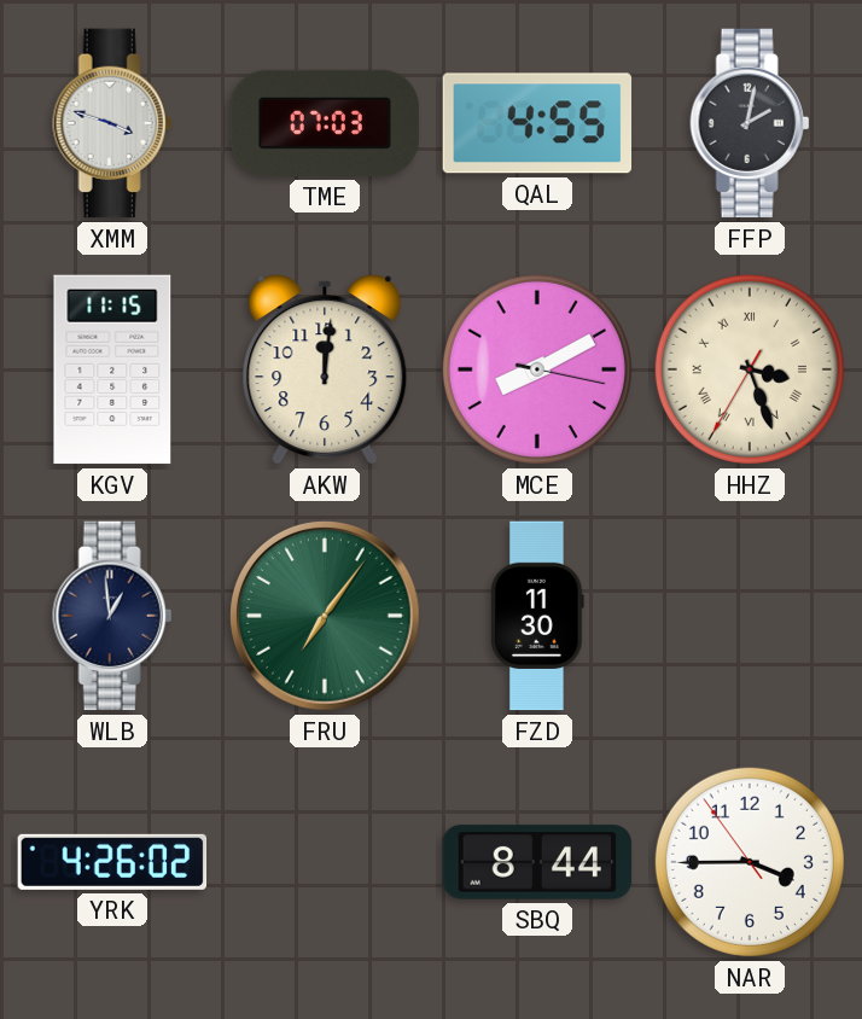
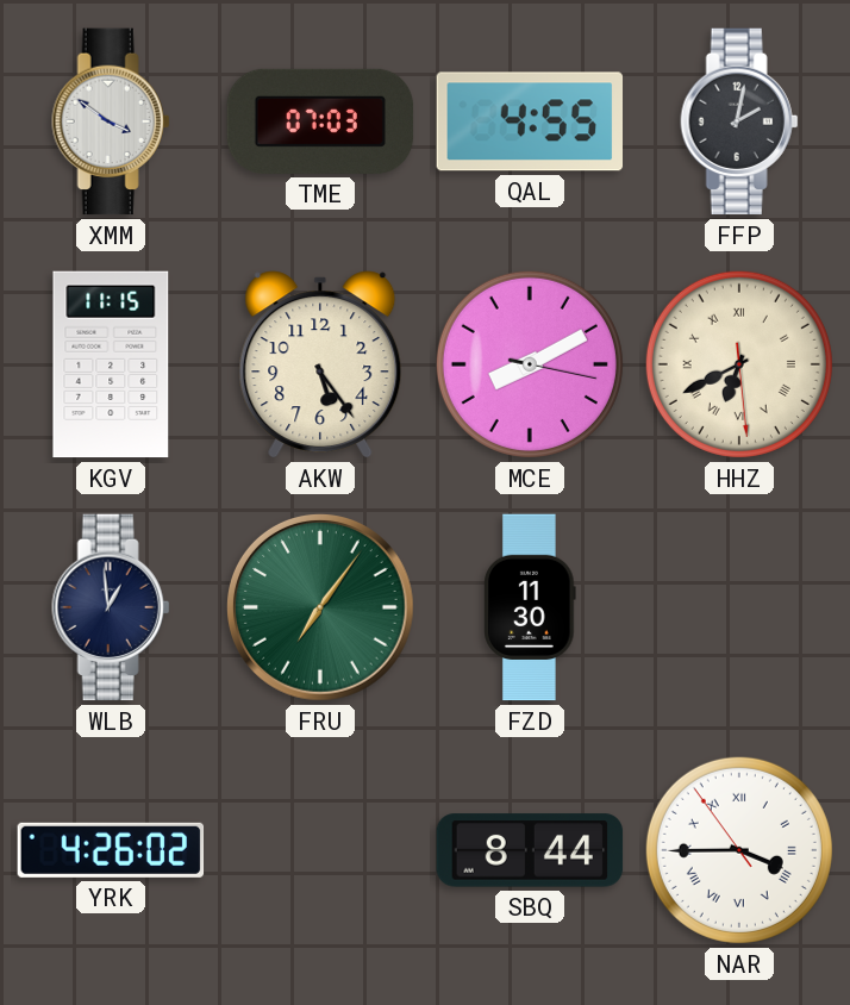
XMM: 3:48 -> 3:51
AKW: 12:01 -> 5:24
HHZ: 3:26 -> 6:40
NAR numerals: Arabic -> Roman
